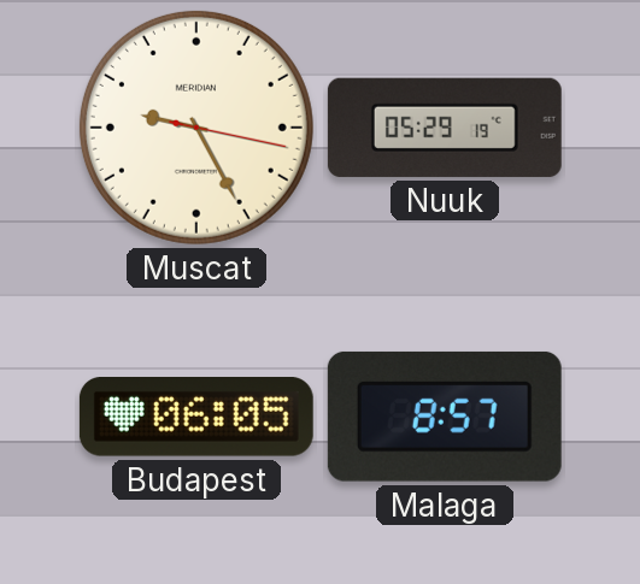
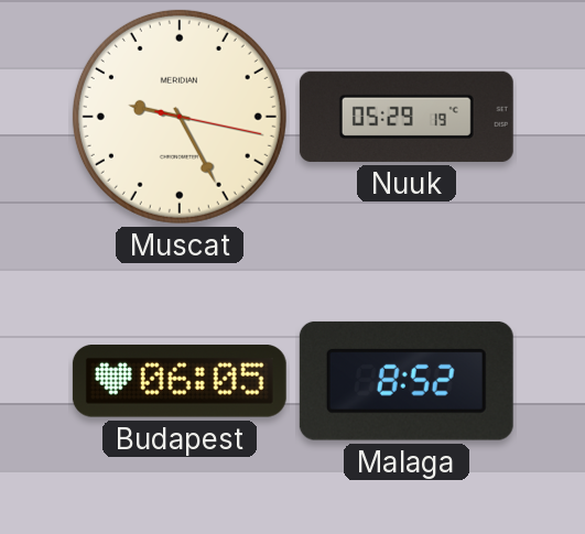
Malaga: 8:57 -> 8:52
